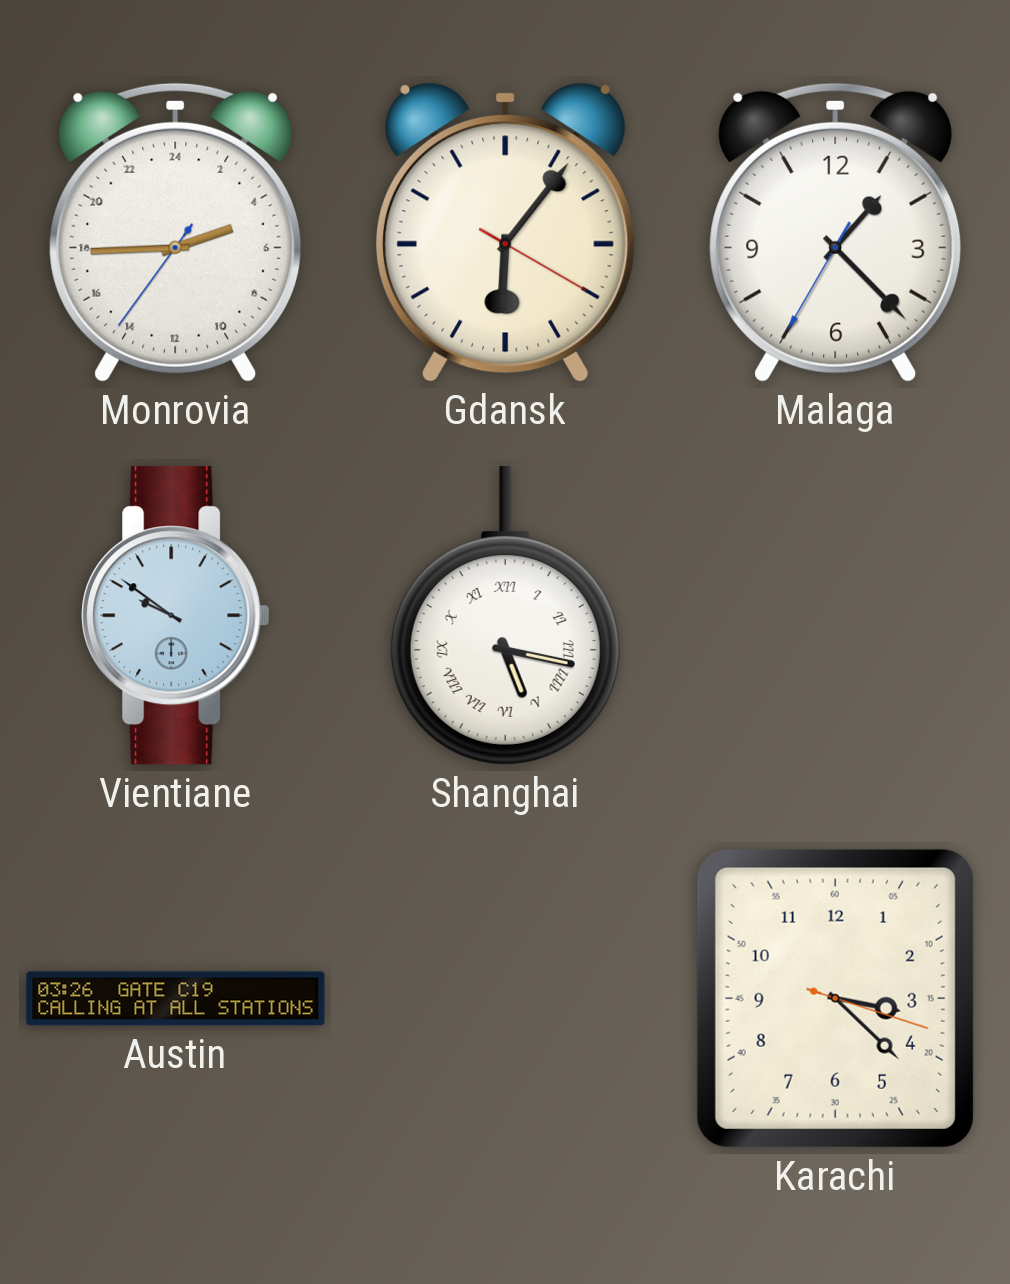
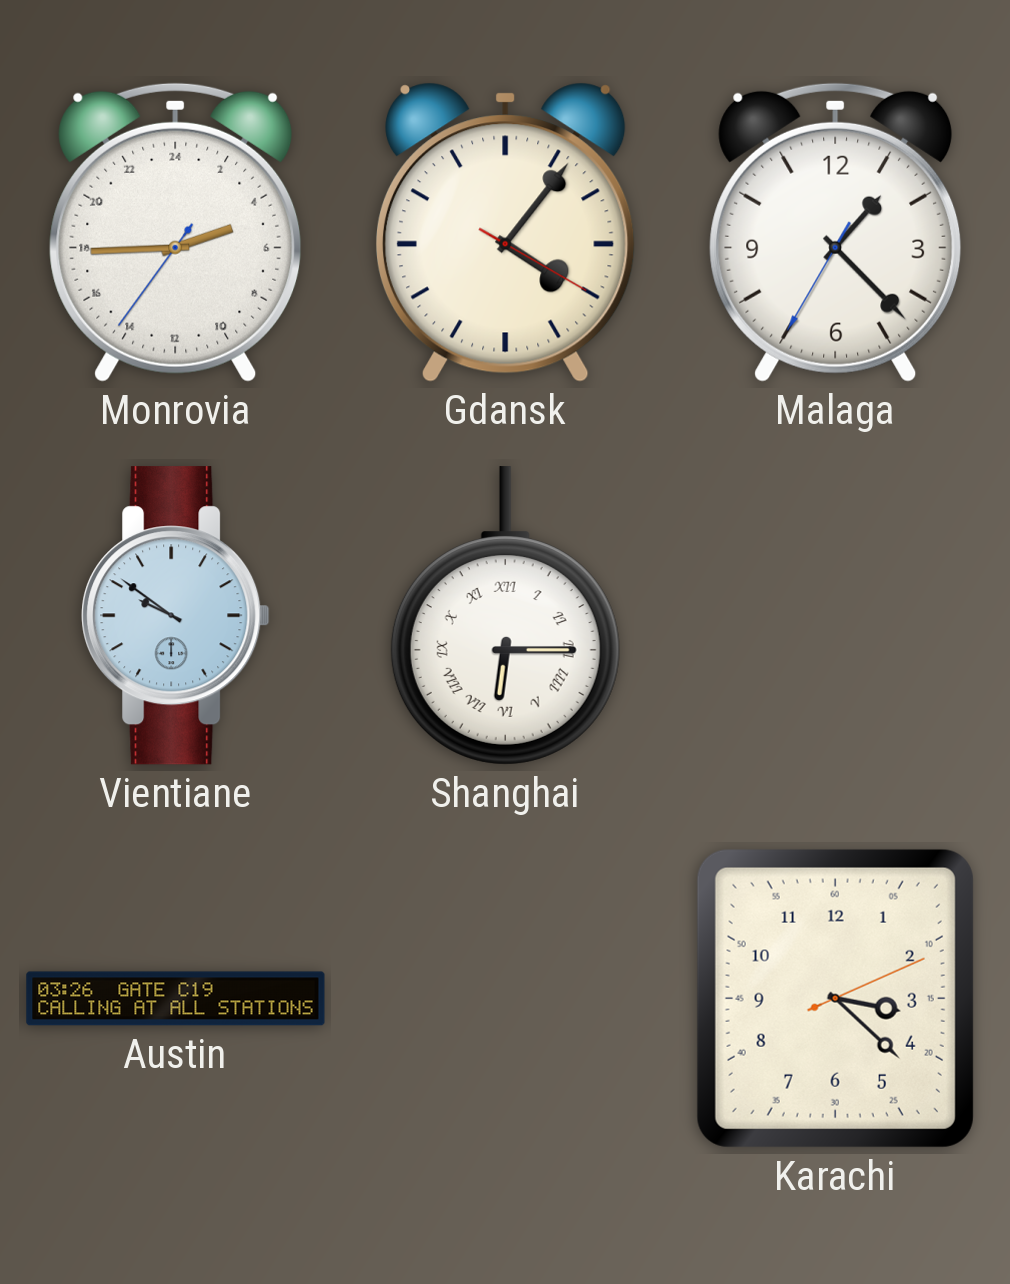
Gdansk: 6:06 -> 4:06
Shanghai: 5:17 -> 6:15
Karachi: 3:22:18 -> 3:22:11
